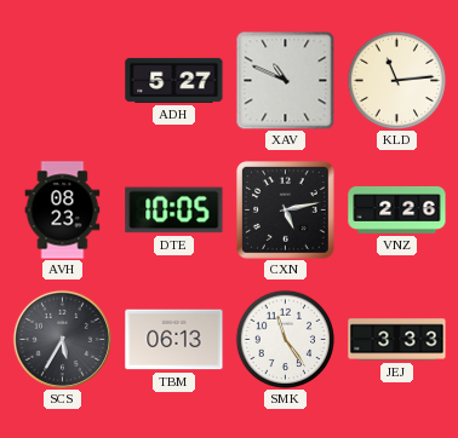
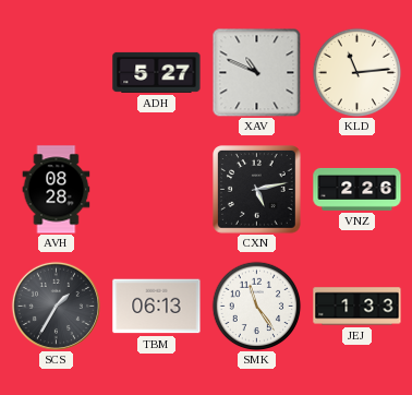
AVH: 08:23 -> 08:28
DTE: 10:05 -> none
SCS: 5:35 -> 1:35
JEJ: 3:33 -> 1:33
